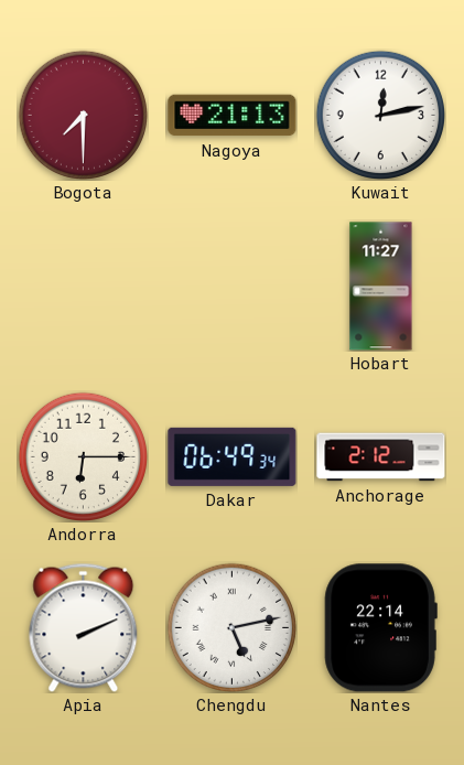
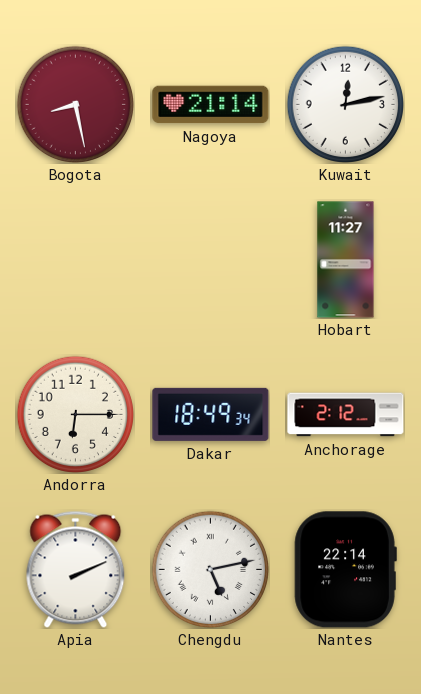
Bogota: 7:30 -> 8:28
Nagoya: 21:13 -> 21:14
Dakar: 06:49 -> 18:49
